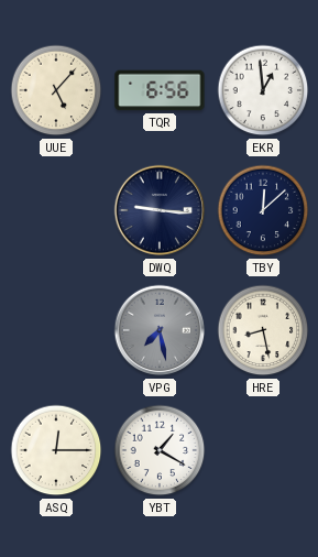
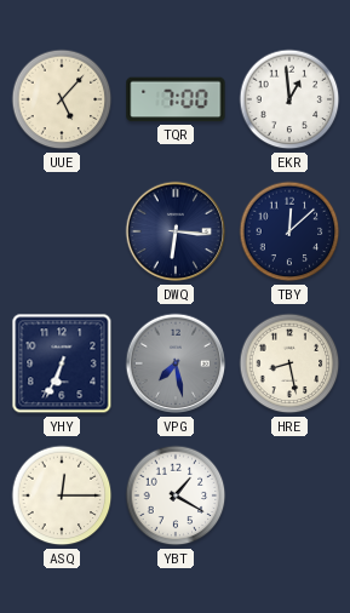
TQR: 6:56 -> 7:00
DWQ: 9:16 -> 6:16
YHY: none -> 6:34
